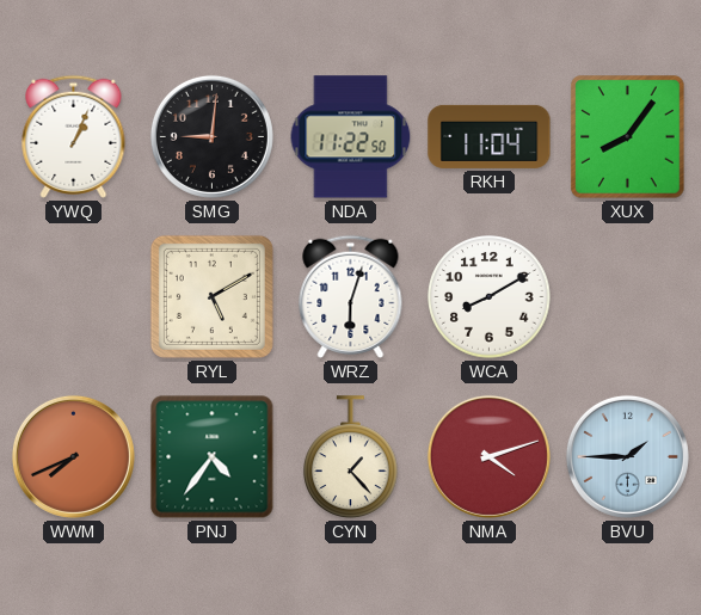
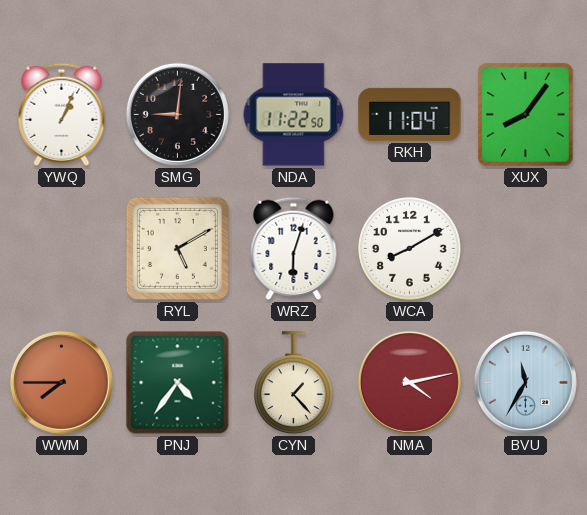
WWM: 7:41 -> 7:45
NMA: 4:12 -> 4:13
BVU: 1:45 -> 11:35
